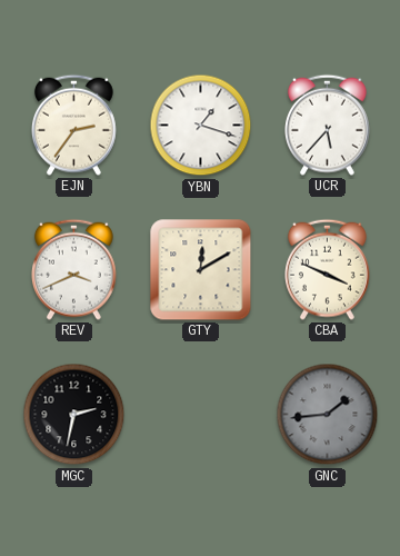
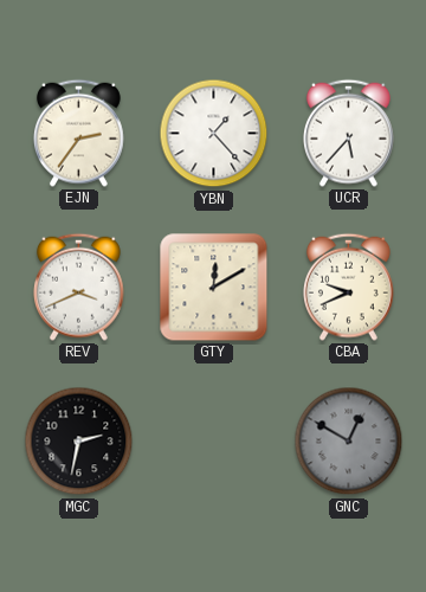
YBN: 1:18 -> 1:23
CBA: 3:49 -> 9:41
GNC: 1:44 -> 12:50
